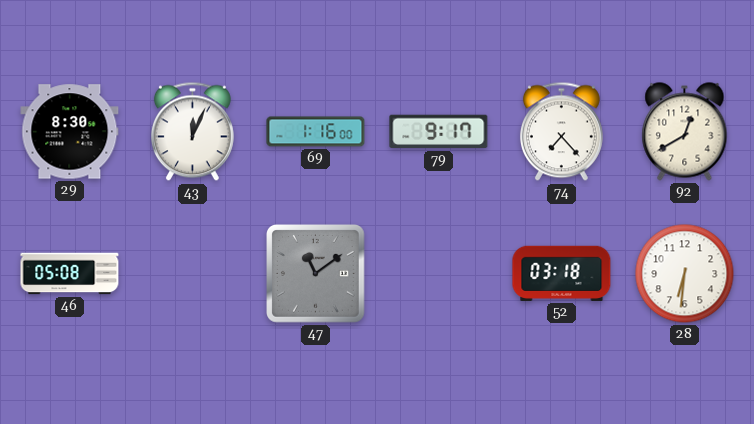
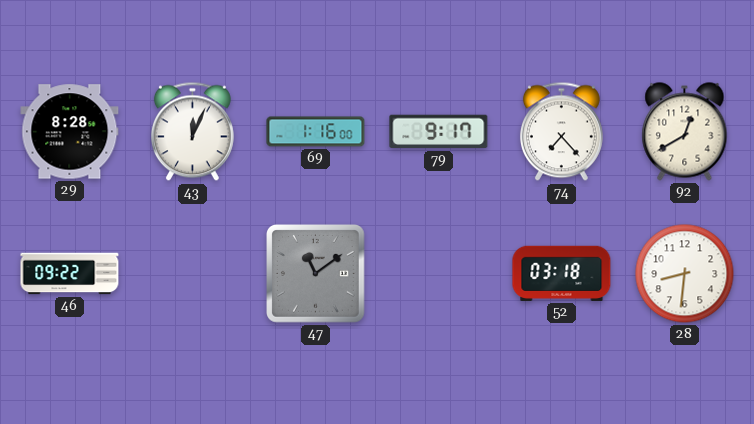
29: 8:30 -> 8:28
46: 05:08 -> 09:22
28: 6:31 -> 8:31
